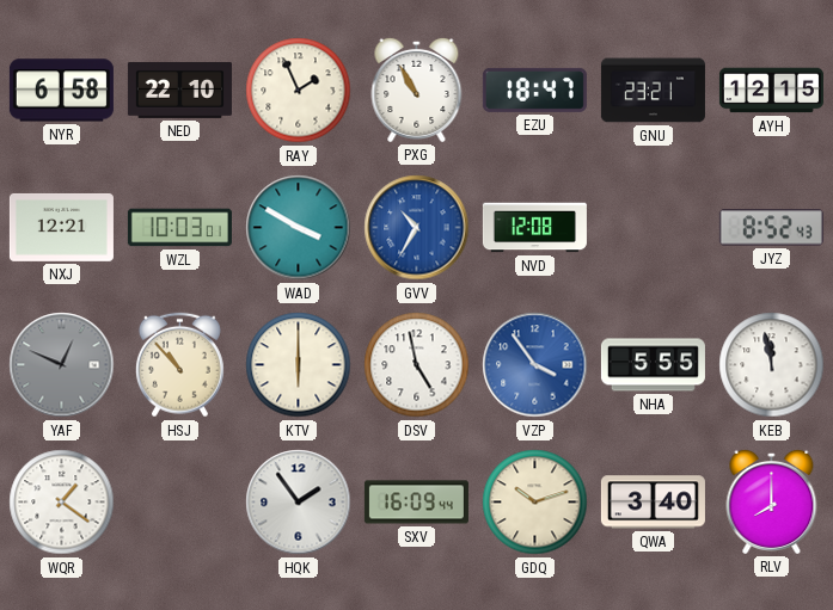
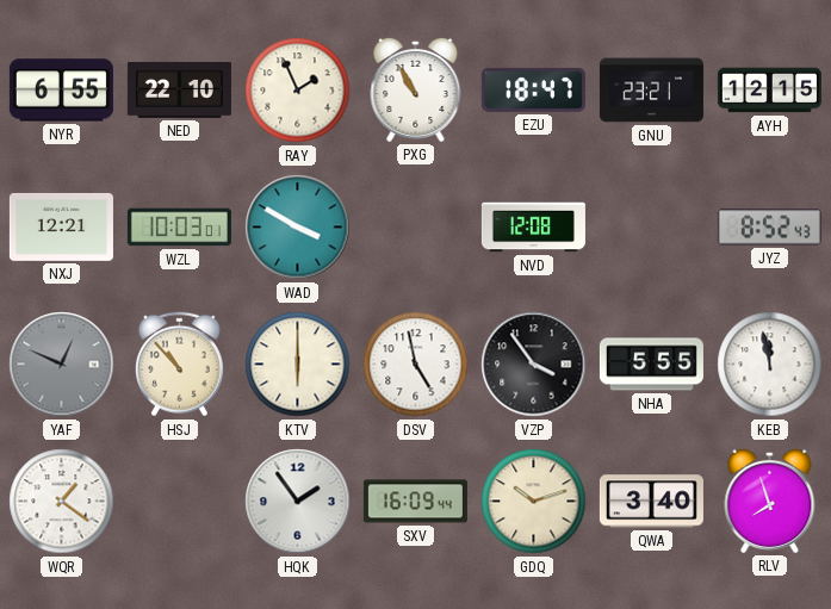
NYR: 6:58 -> 6:55
GVV: 10:35 -> none
VZP dial: blue -> black
RLV: 8:00 -> 7:57
